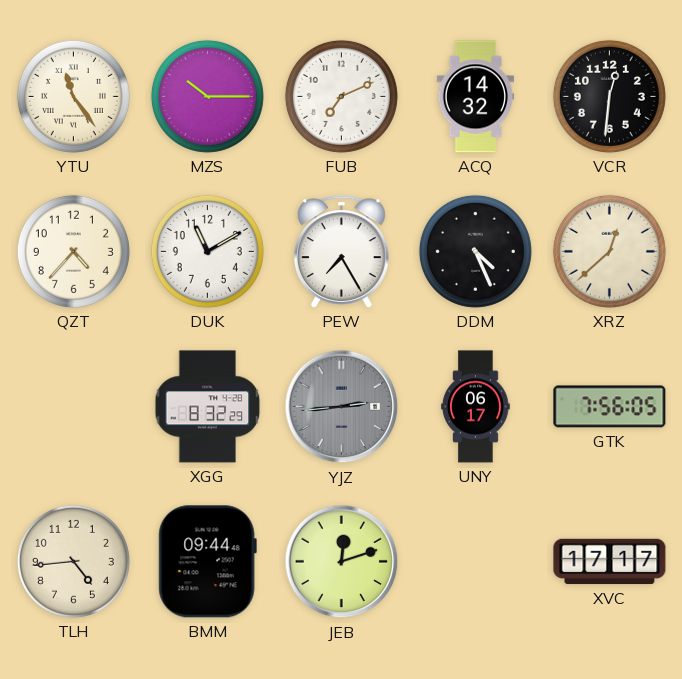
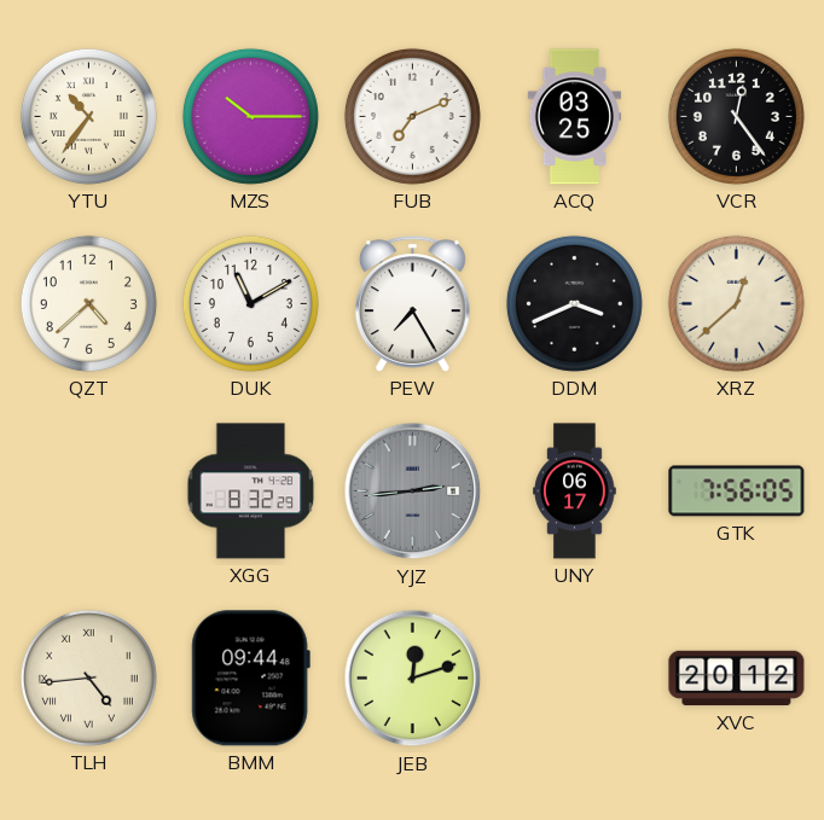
YTU: 11:24 -> 10:36
ACQ: 14:32 -> 03:25
VCR: 12:31 -> 12:24
QZT: 4:37 -> 4:38
DDM: 4:26 -> 3:41
TLH numerals: Arabic -> Roman
XVC: 17:17 -> 20:12
